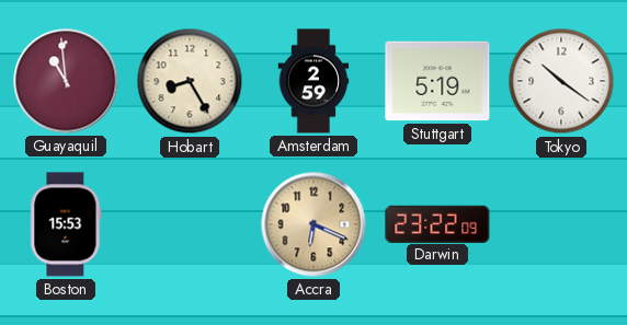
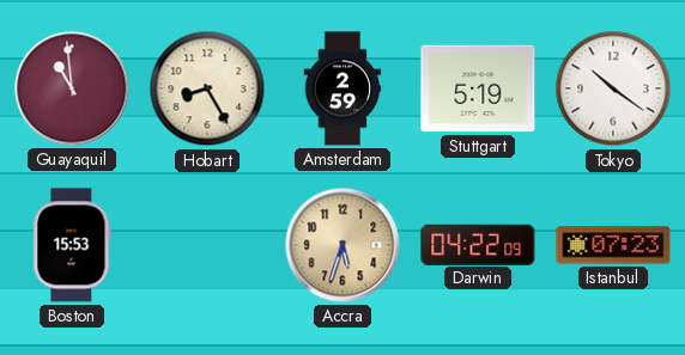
Accra: 6:19 -> 5:33
Darwin: 23:22 -> 04:22
Istanbul: none -> 07:23
